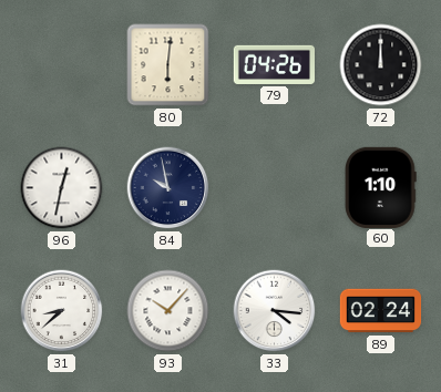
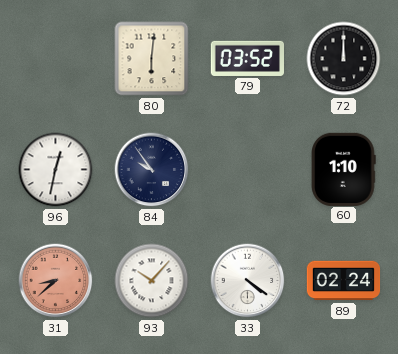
79: 04:26 -> 03:52
84: 9:58 -> 9:54
31 dial: white -> salmon
33: 4:16 -> 4:21
